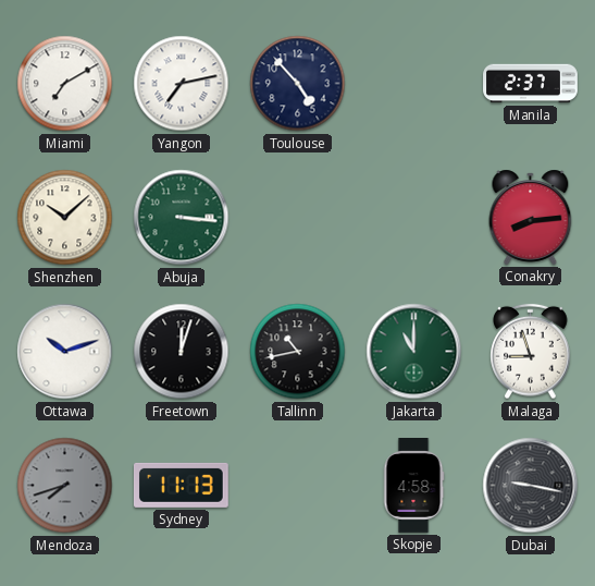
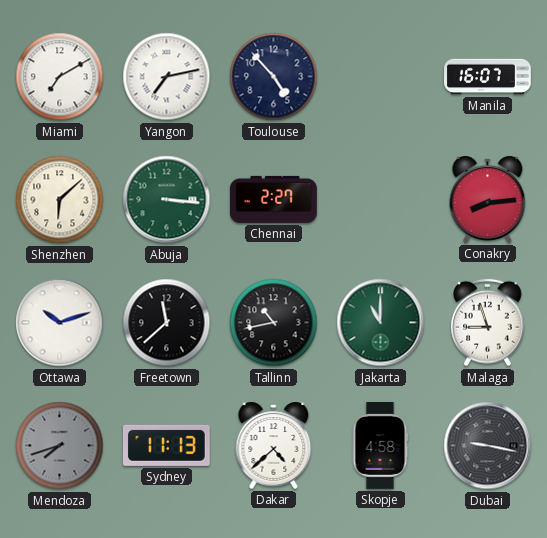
Manila: 2:37 -> 16:07
Shenzhen: 10:08 -> 6:08
Chennai: none -> 2:27
Freetown: 12:03 -> 11:38
Dakar: none -> 4:38
